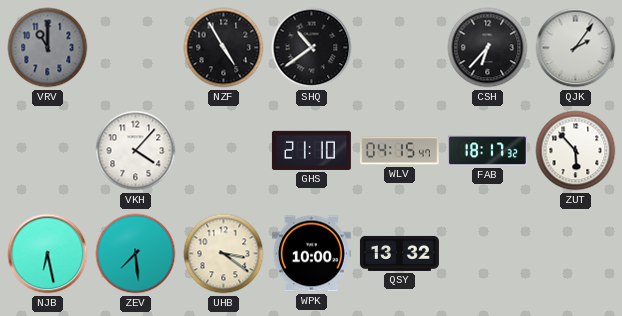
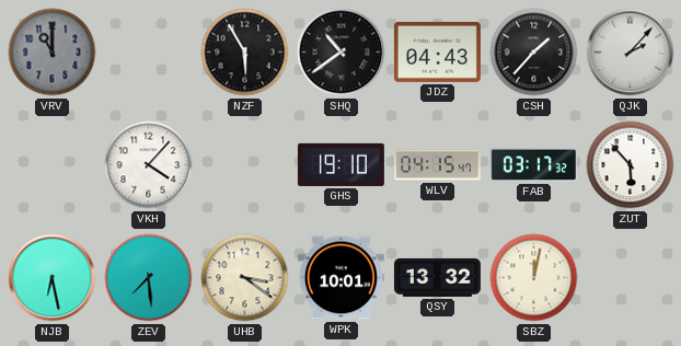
NZF: 4:55 -> 5:55
JDZ: none -> 04:43
CSH: 6:37 -> 1:37
QJK: 2:06 -> 2:07
GHS: 21:10 -> 19:10
FAB: 18:17 -> 03:17
WPK: 10:00 -> 10:01
SBZ: none -> 12:02
